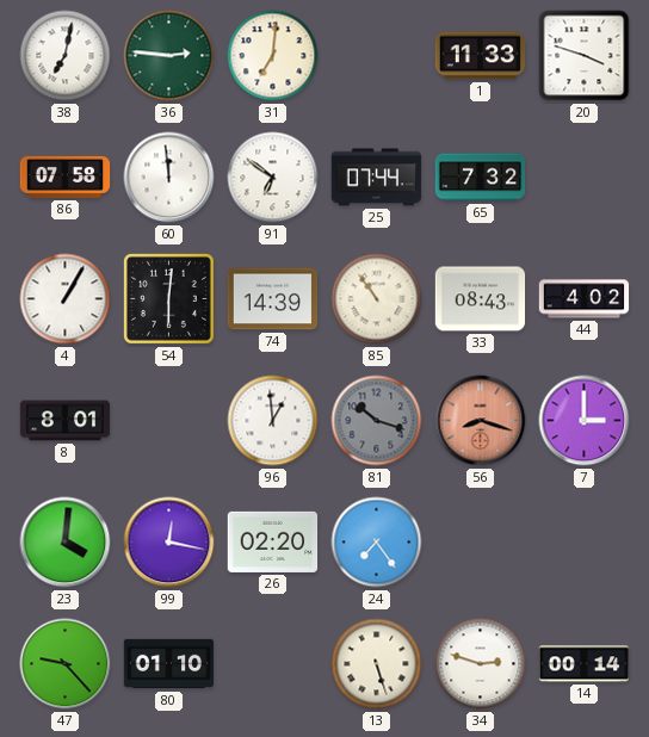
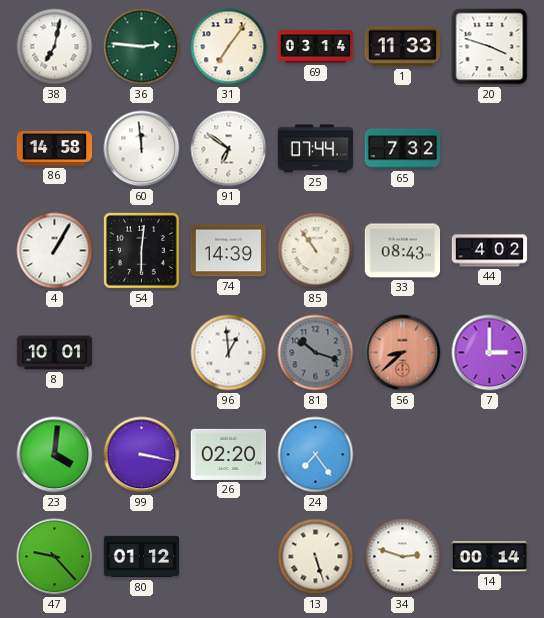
31: 7:01 -> 7:06
69: none -> 03:14
86: 07:58 -> 14:58
8: 8:01 -> 10:01
56: 8:18 -> 8:38
99: 12:17 -> 3:17
80: 01:10 -> 01:12
